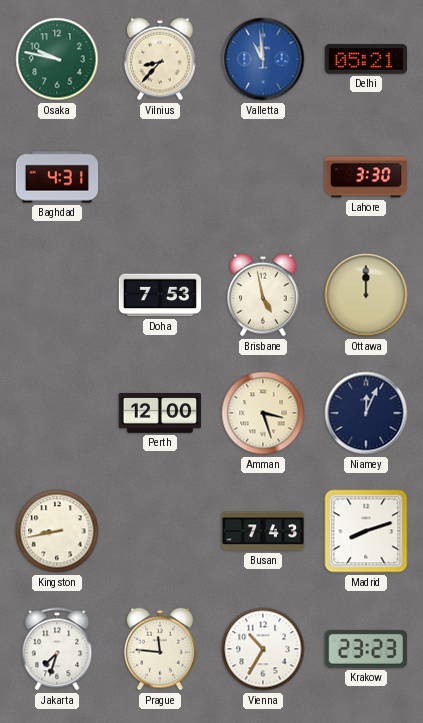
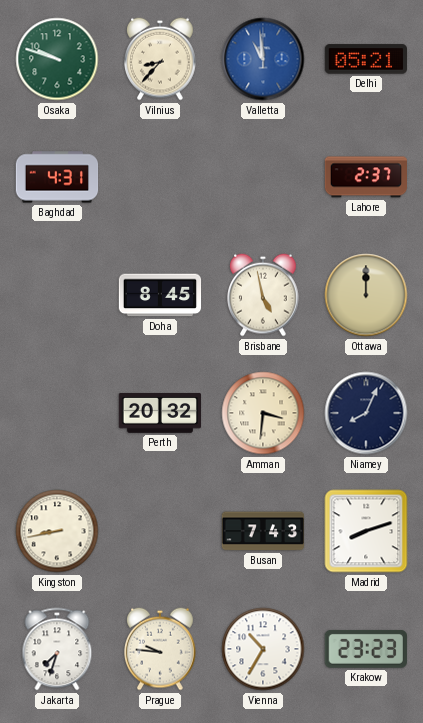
Osaka: 9:47 -> 9:48
Lahore: 3:30 -> 2:37
Doha: 7:53 -> 8:45
Perth: 12:00 -> 20:32
Amman: 3:27 -> 3:31
Niamey: 12:04 -> 8:04
Prague: 11:46 -> 9:46
